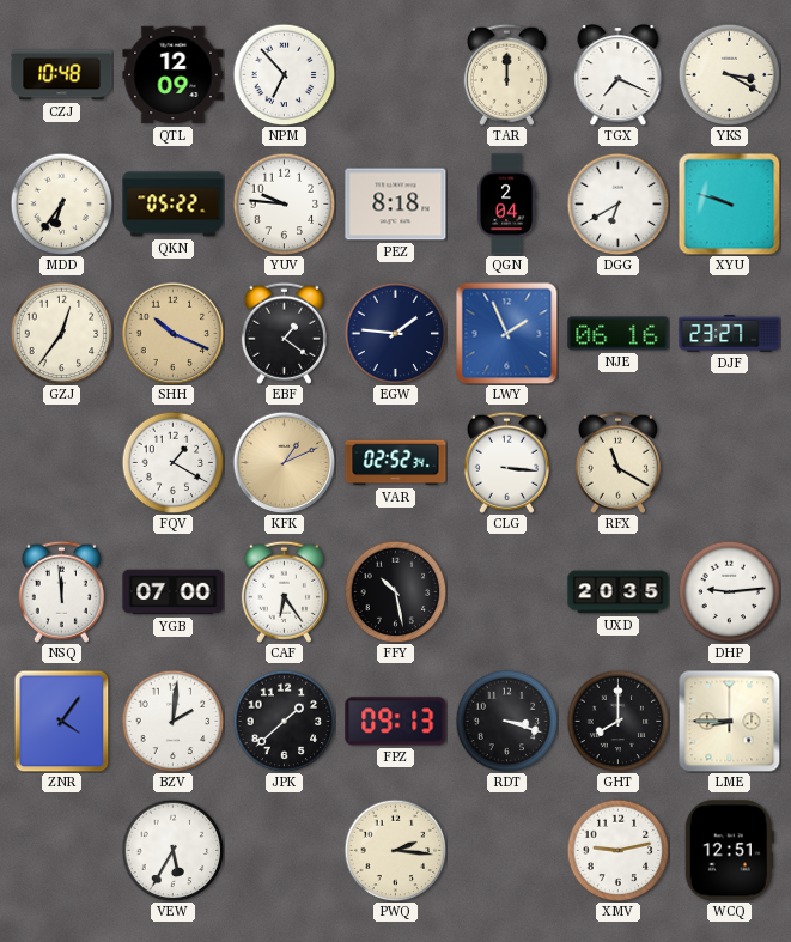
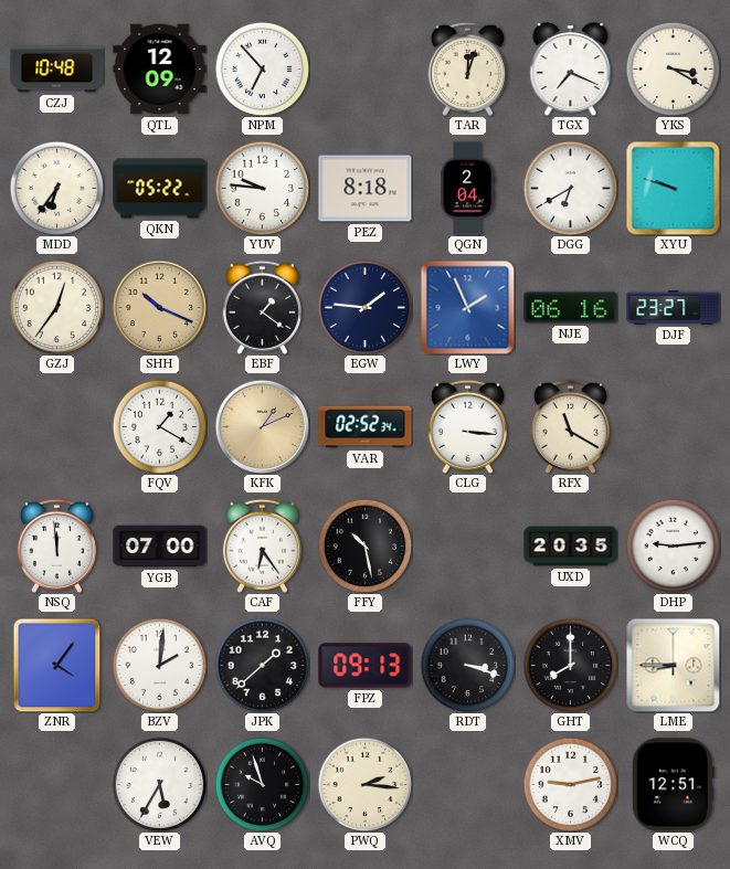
TAR: 12:00 -> 12:03
AVQ: none -> 9:57
